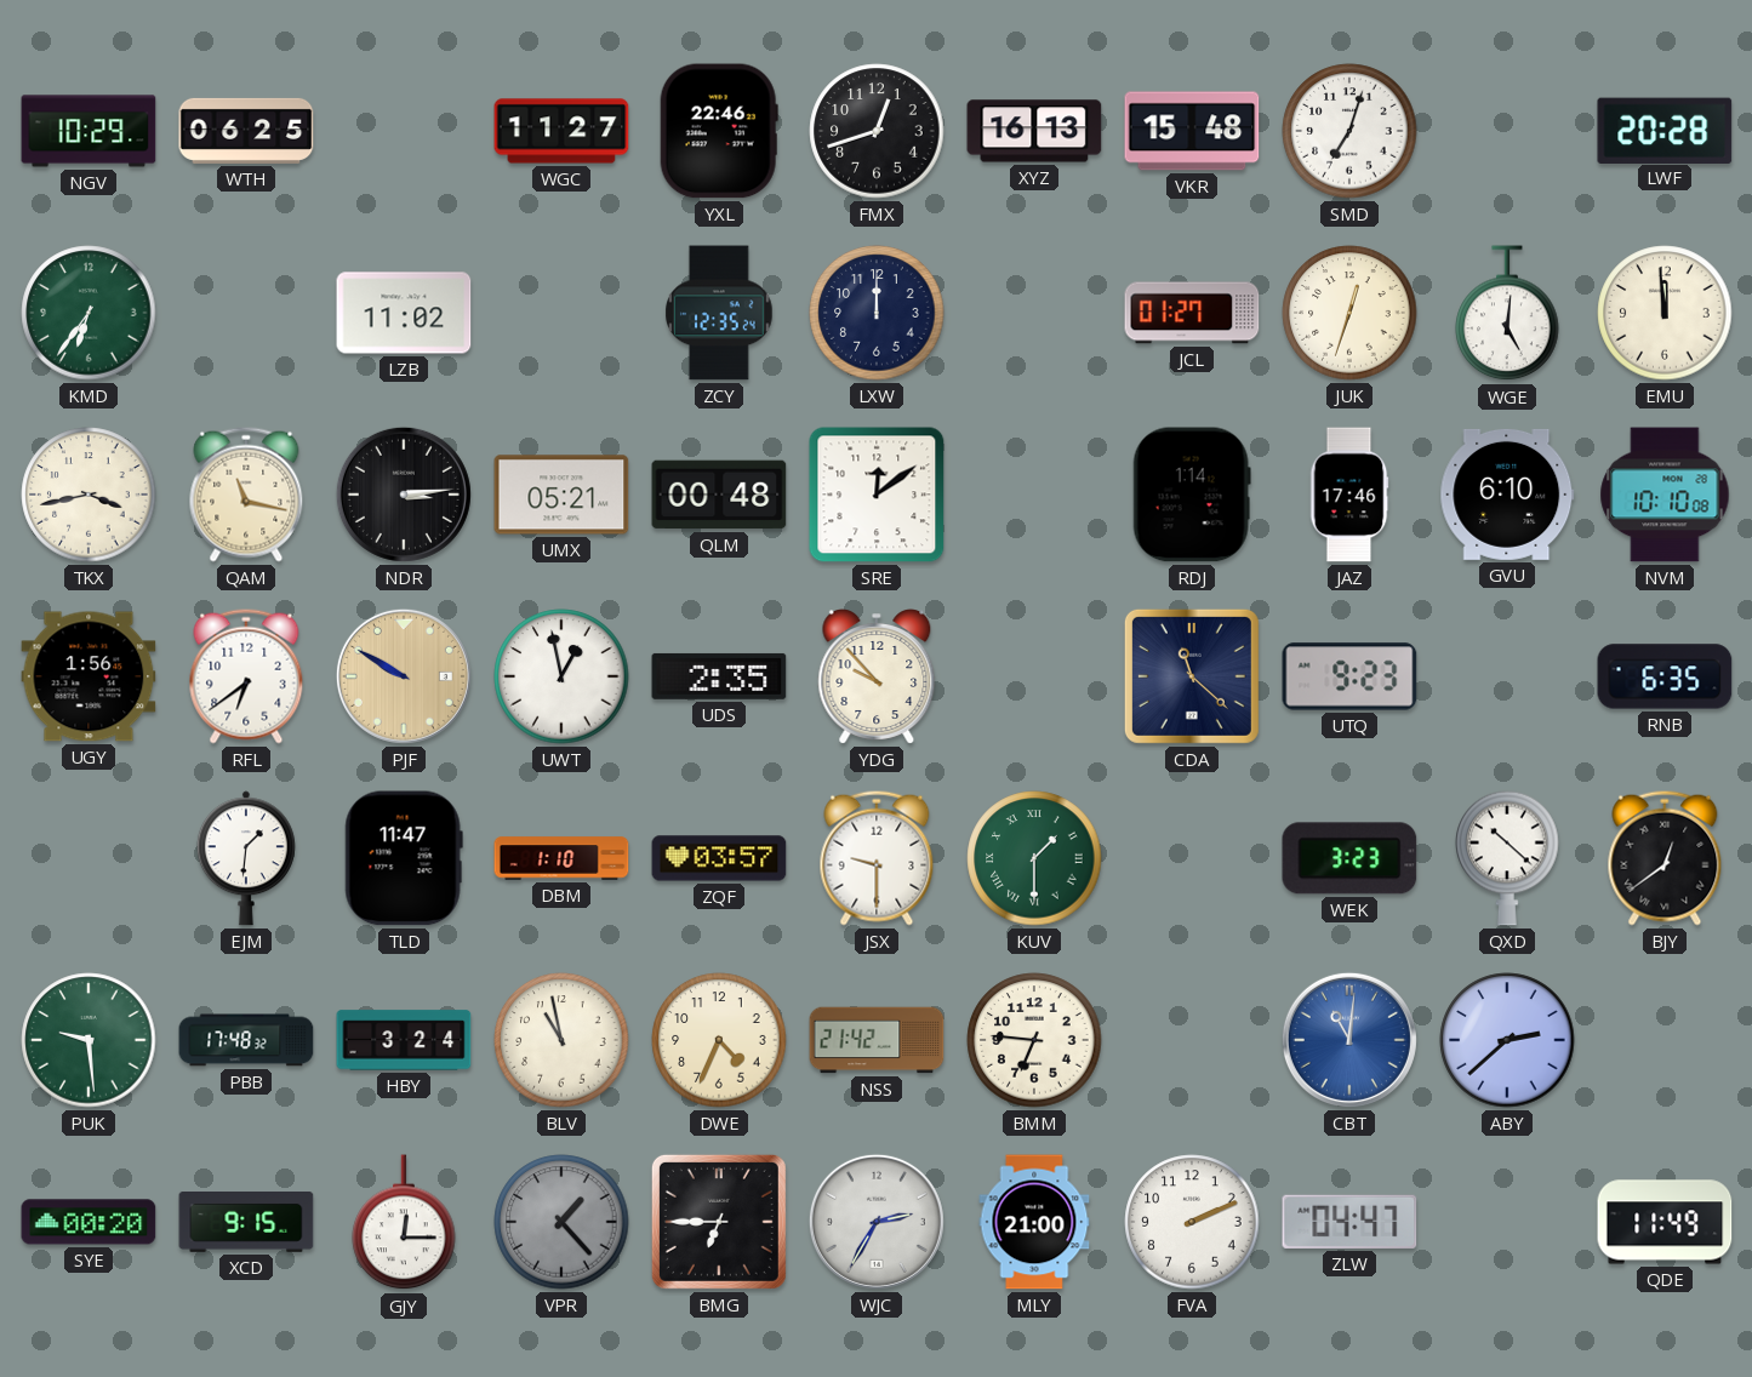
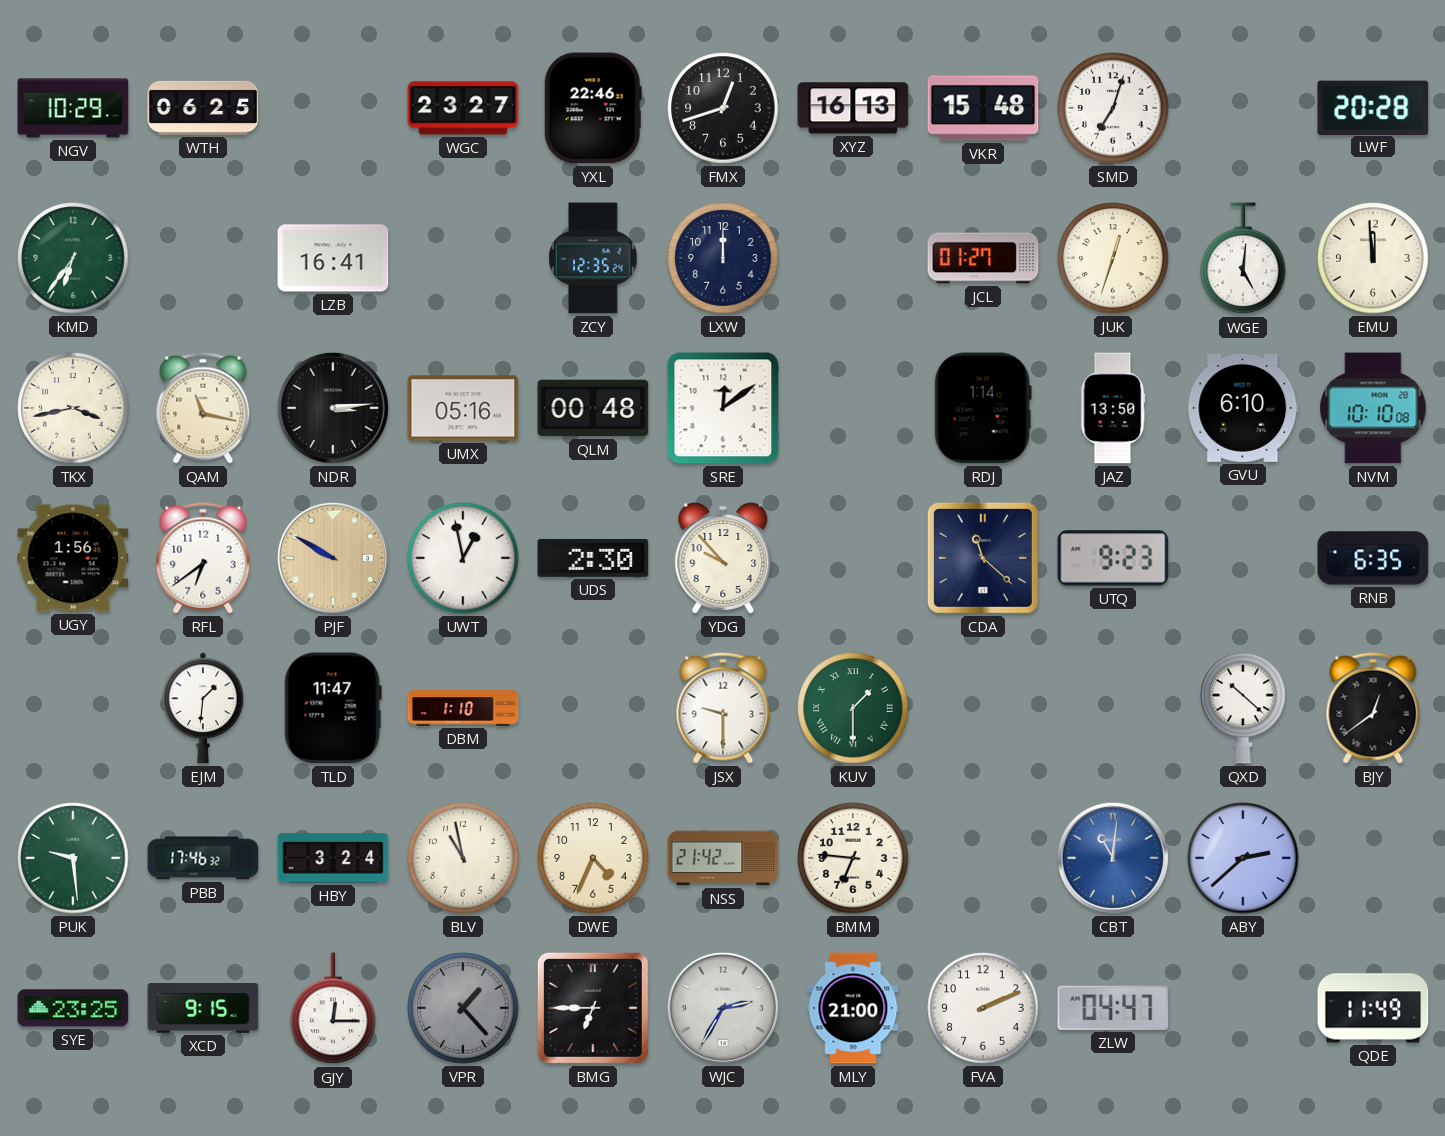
WGC: 11:27 -> 23:27
LZB: 11:02 -> 16:41
UMX: 05:21 -> 05:16
JAZ: 17:46 -> 13:50
UDS: 2:35 -> 2:30
ZQF: 03:57 -> none
WEK: 3:23 -> none
PBB: 17:48 -> 17:46
SYE: 00:20 -> 23:25
